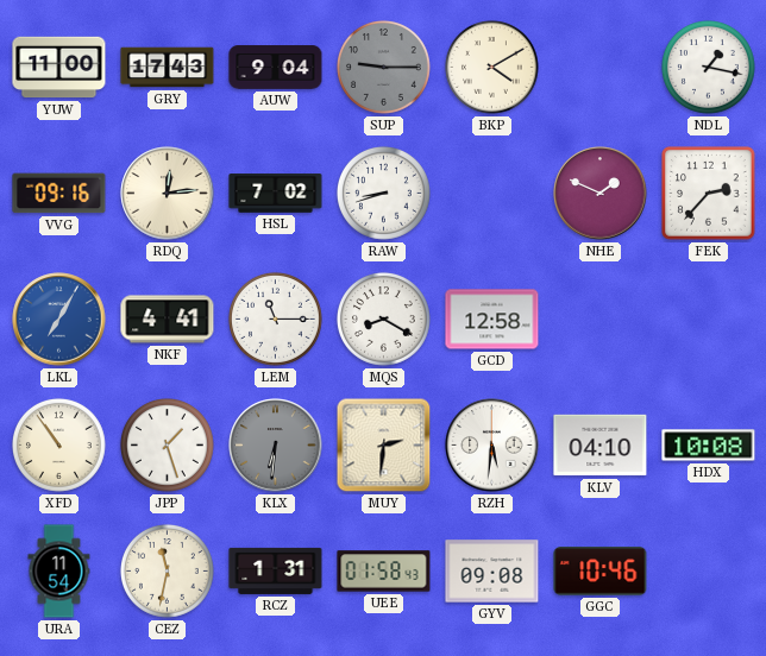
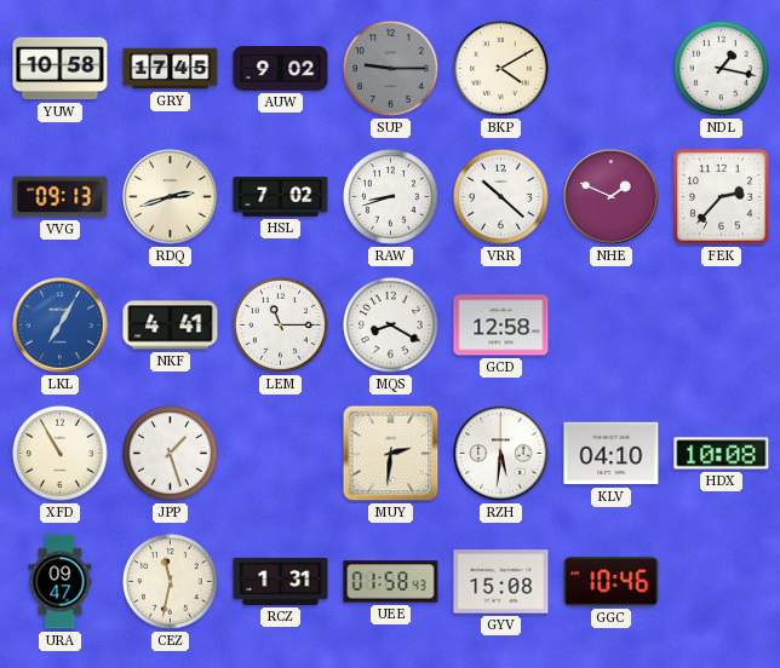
YUW: 11:00 -> 10:58
GRY: 17:43 -> 17:45
AUW: 9:04 -> 9:02
VVG: 09:16 -> 09:13
RDQ: 12:14 -> 2:42
VRR: none -> 10:22
XFD: 10:54 -> 10:55
KLX: 6:31 -> none
URA: 11:54 -> 09:47
GYV: 09:08 -> 15:08
